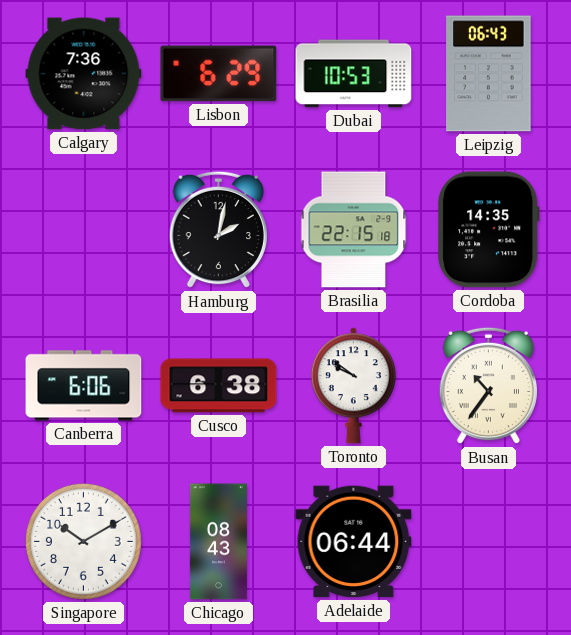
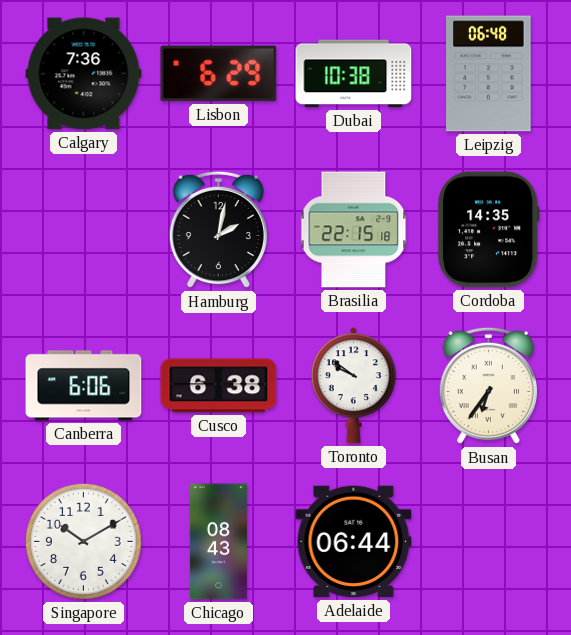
Dubai: 10:53 -> 10:38
Leipzig: 06:43 -> 06:48
Busan: 10:36 -> 6:36
